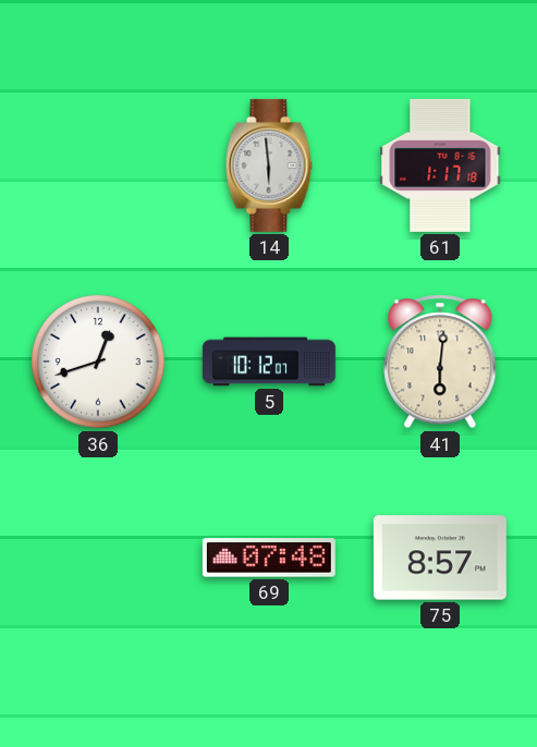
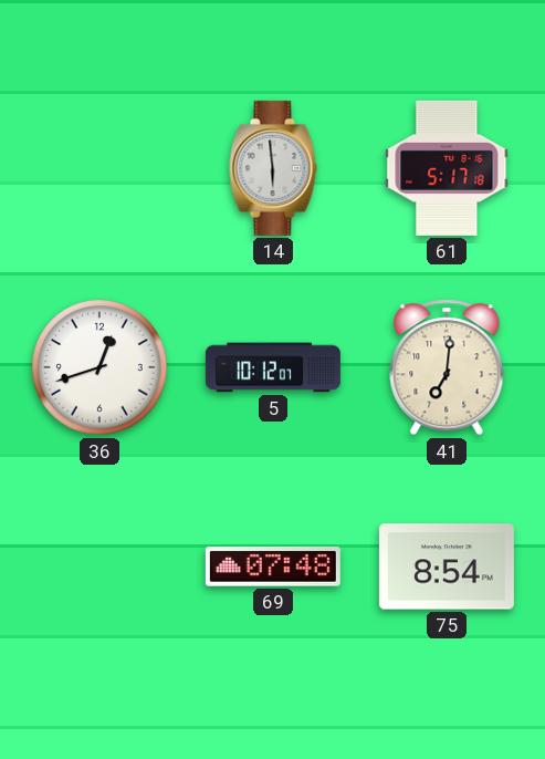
61: 1:17 -> 5:17
41: 6:01 -> 7:01
75: 8:57 -> 8:54
